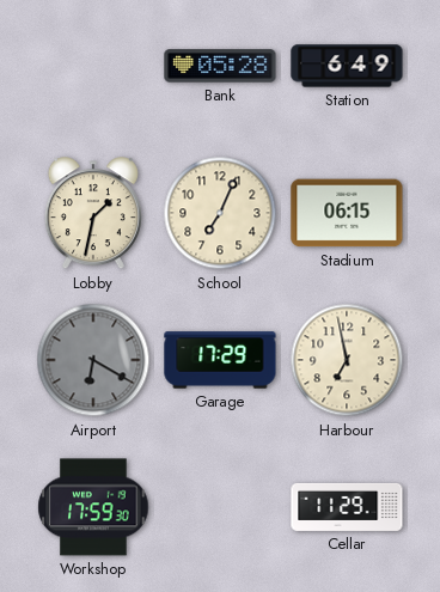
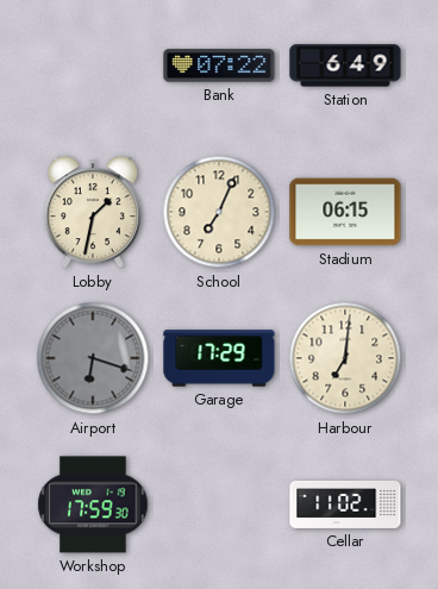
Bank: 05:28 -> 07:22
Airport: 6:20 -> 6:18
Harbour: 6:58 -> 7:01
Cellar: 11:29 -> 11:02
